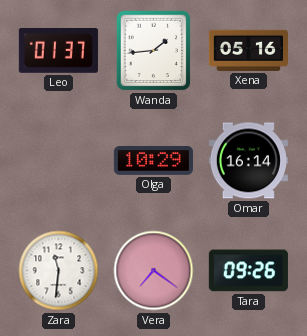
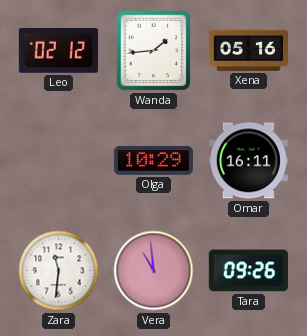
Leo: 01:37 -> 02:12
Omar: 16:14 -> 16:11
Vera: 7:21 -> 10:59
